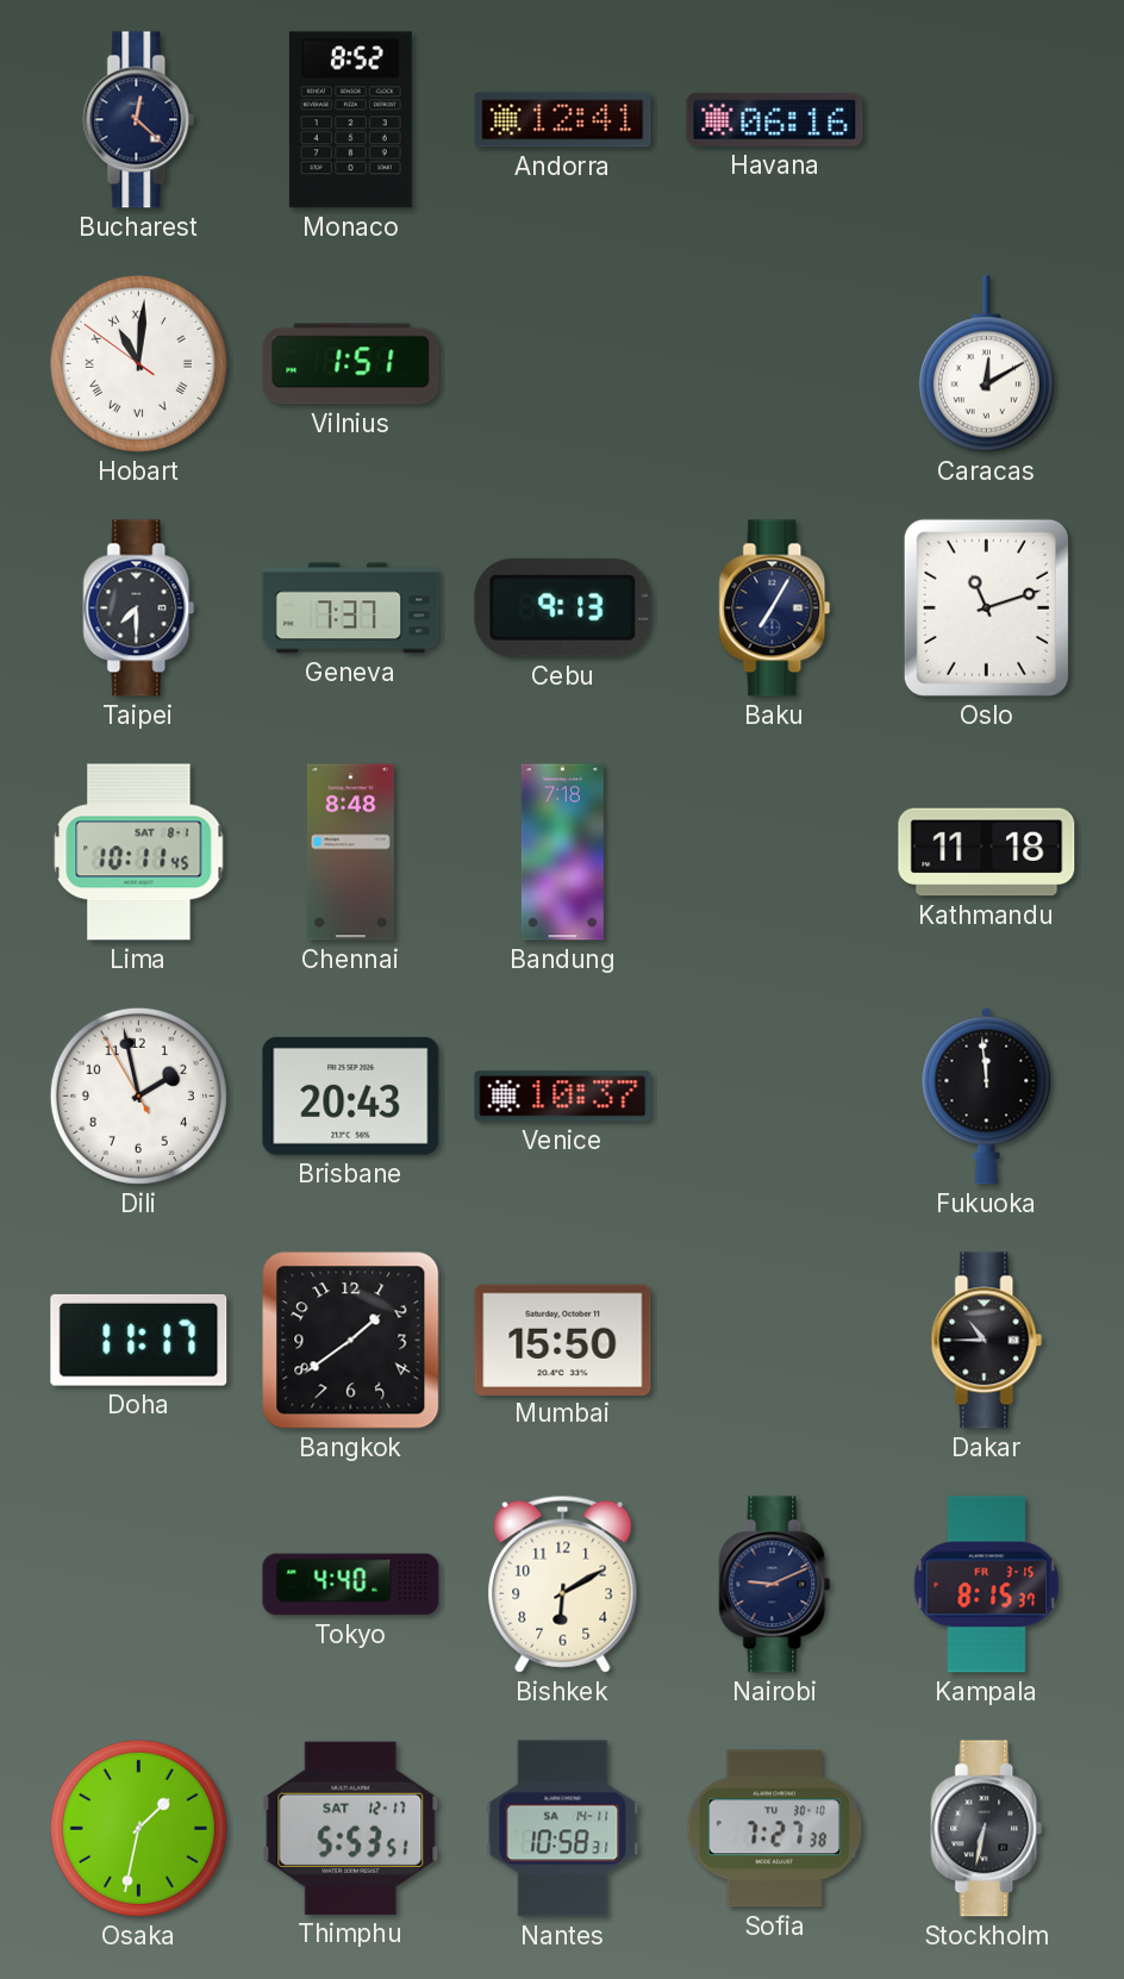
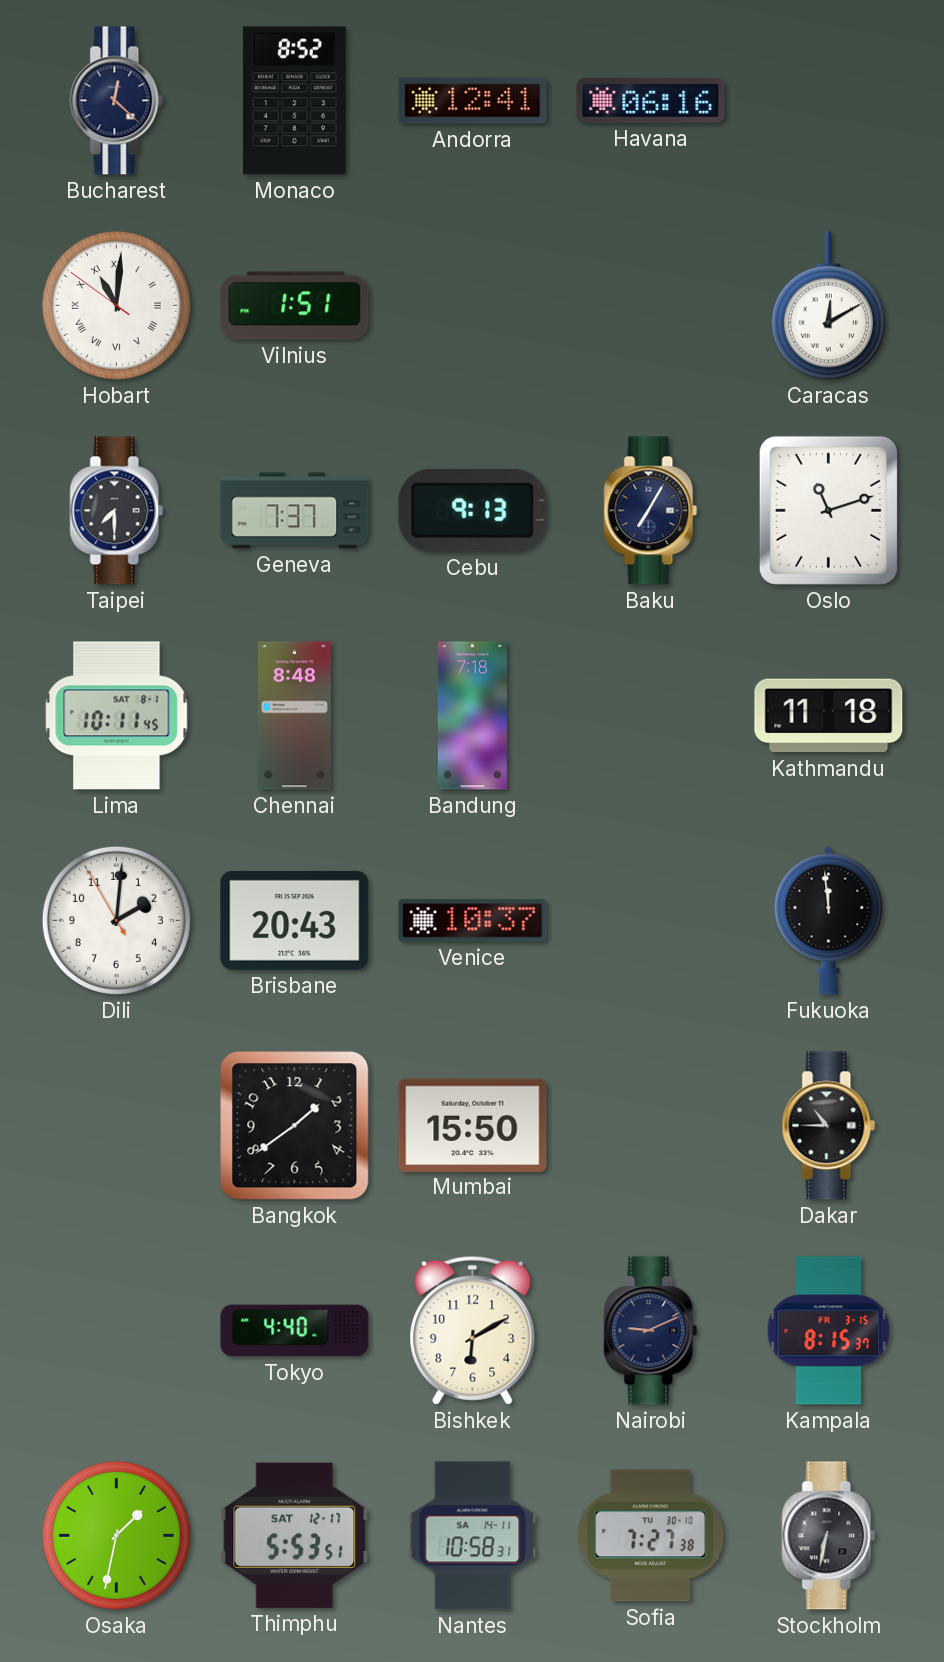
Dili: 1:57 -> 2:00
Doha: 11:17 -> none
